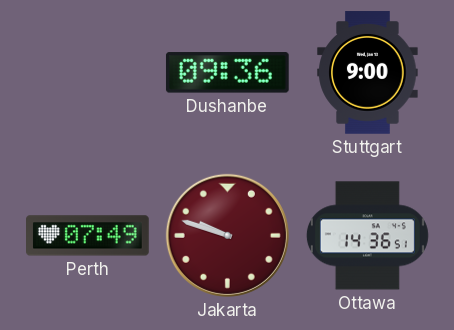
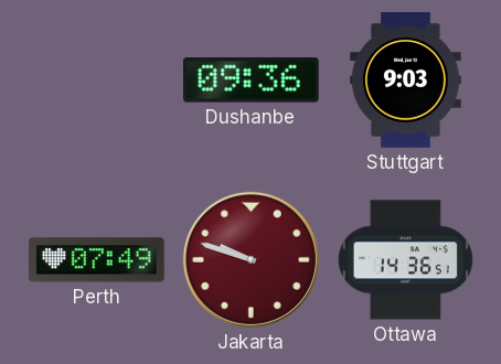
Stuttgart: 9:00 -> 9:03
